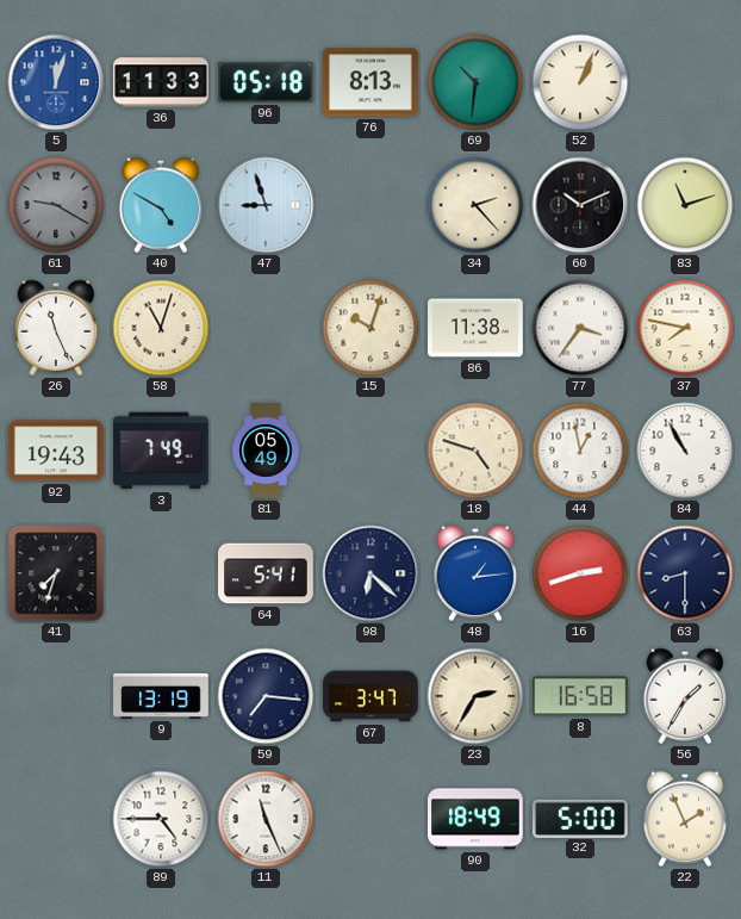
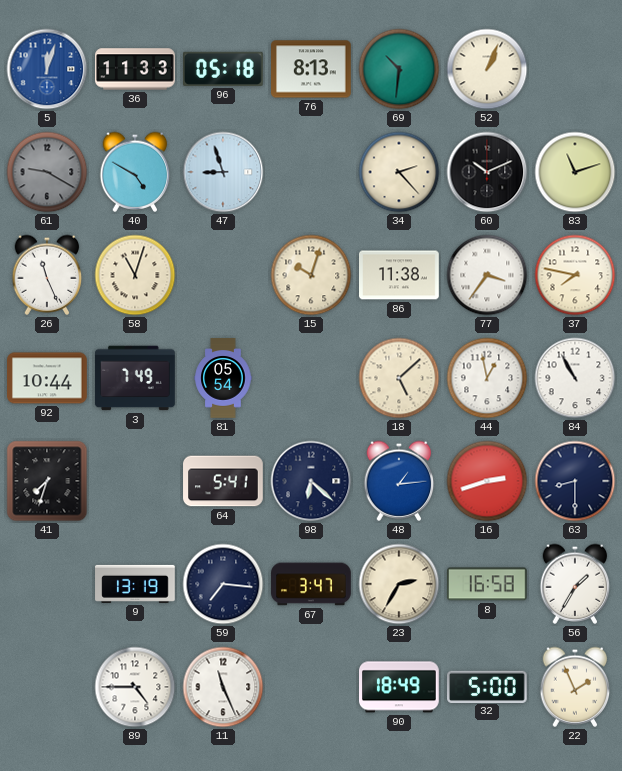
92: 19:43 -> 10:44
81: 05:49 -> 05:54
18: 4:48 -> 5:08
